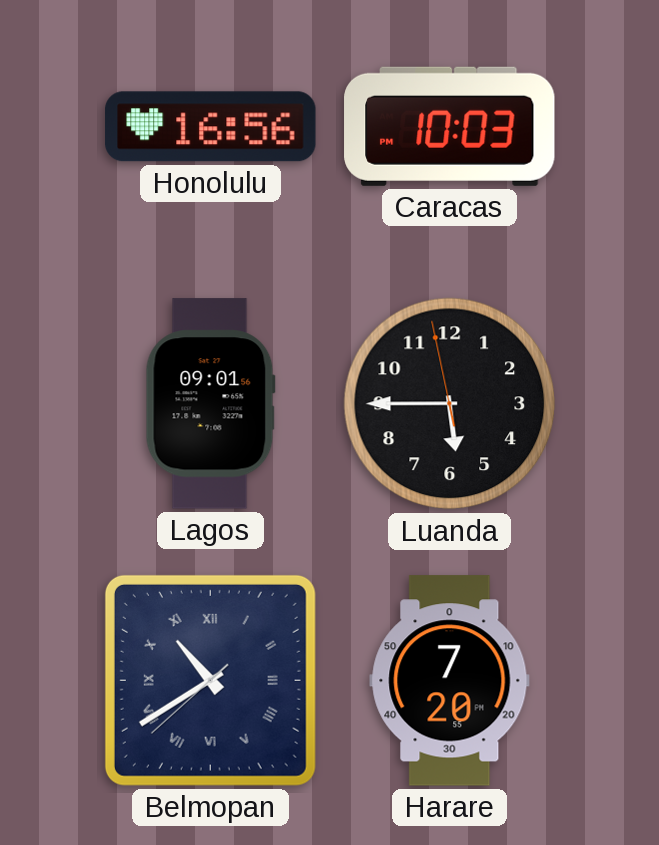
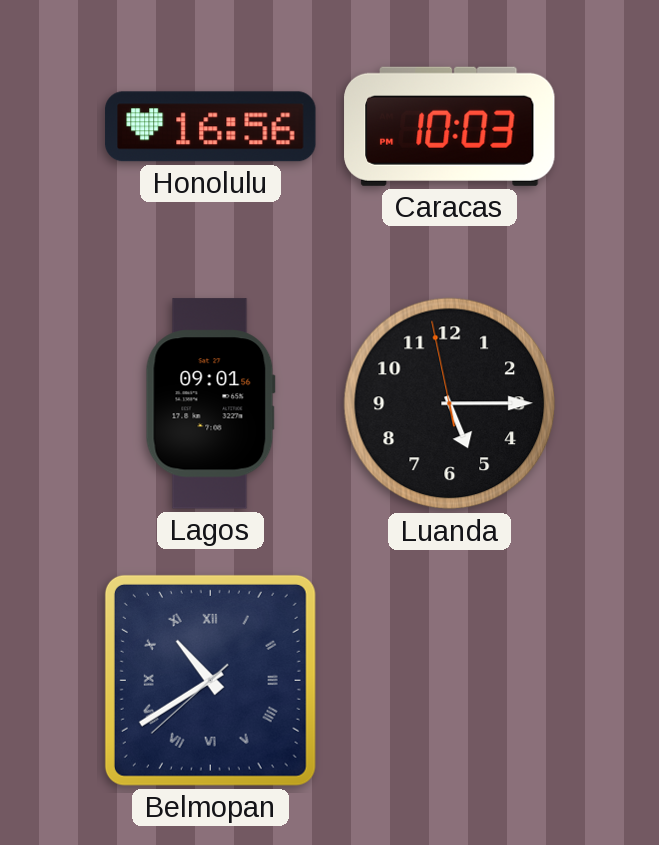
Luanda: 5:44 -> 5:14
Harare: 7:20 -> none
